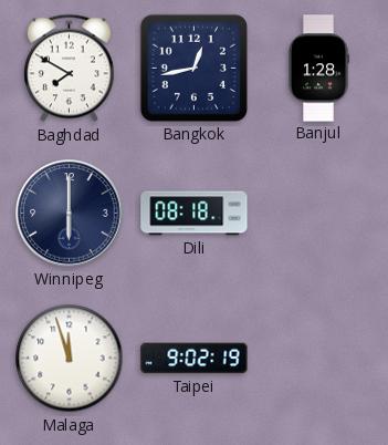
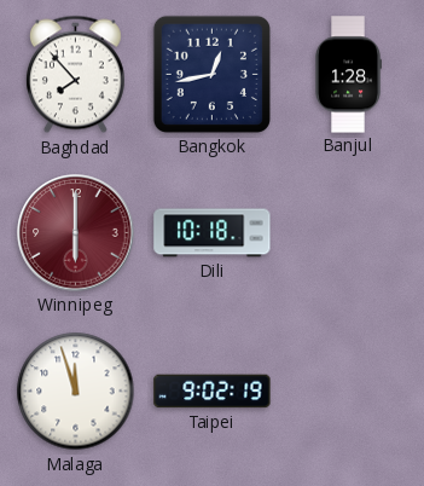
Baghdad: 7:50 -> 7:53
Winnipeg dial: navy -> burgundy
Dili: 08:18 -> 10:18
